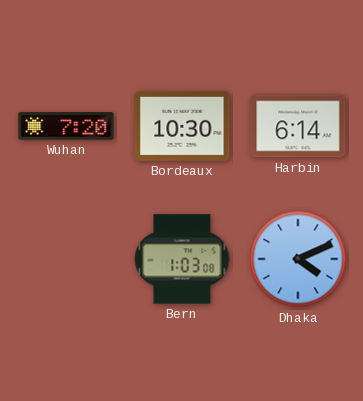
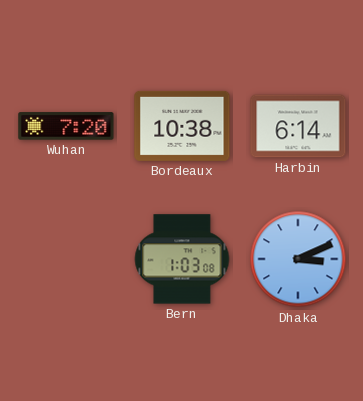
Bordeaux: 10:30 -> 10:38
Dhaka: 4:11 -> 3:11
